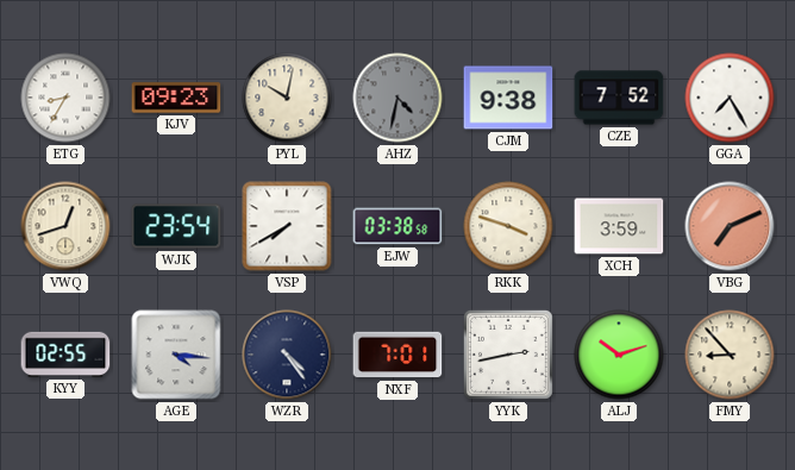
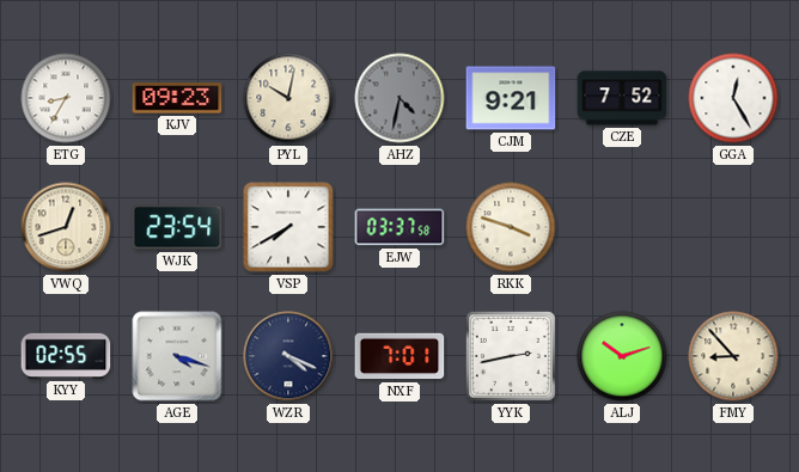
CJM: 9:38 -> 9:21
GGA: 7:25 -> 12:25
EJW: 03:38 -> 03:37
XCH: 3:59 -> none
VBG: 7:11 -> none
AGE: 4:16 -> 4:18
WZR: 4:24 -> 4:19
